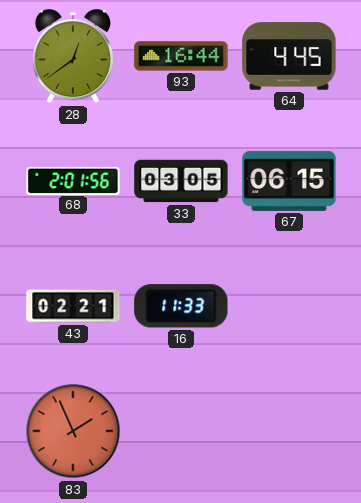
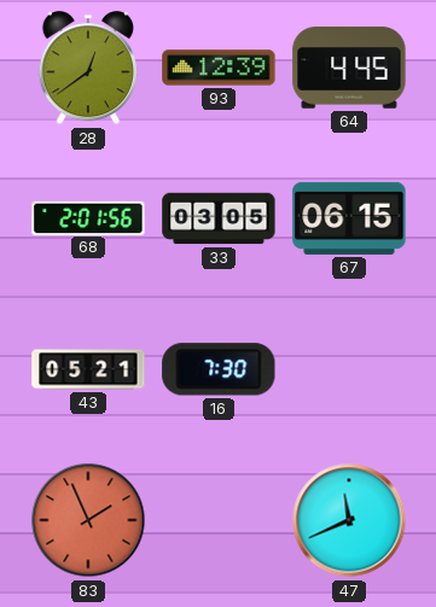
93: 16:44 -> 12:39
43: 02:21 -> 05:21
16: 11:33 -> 7:30
47: none -> 11:41
